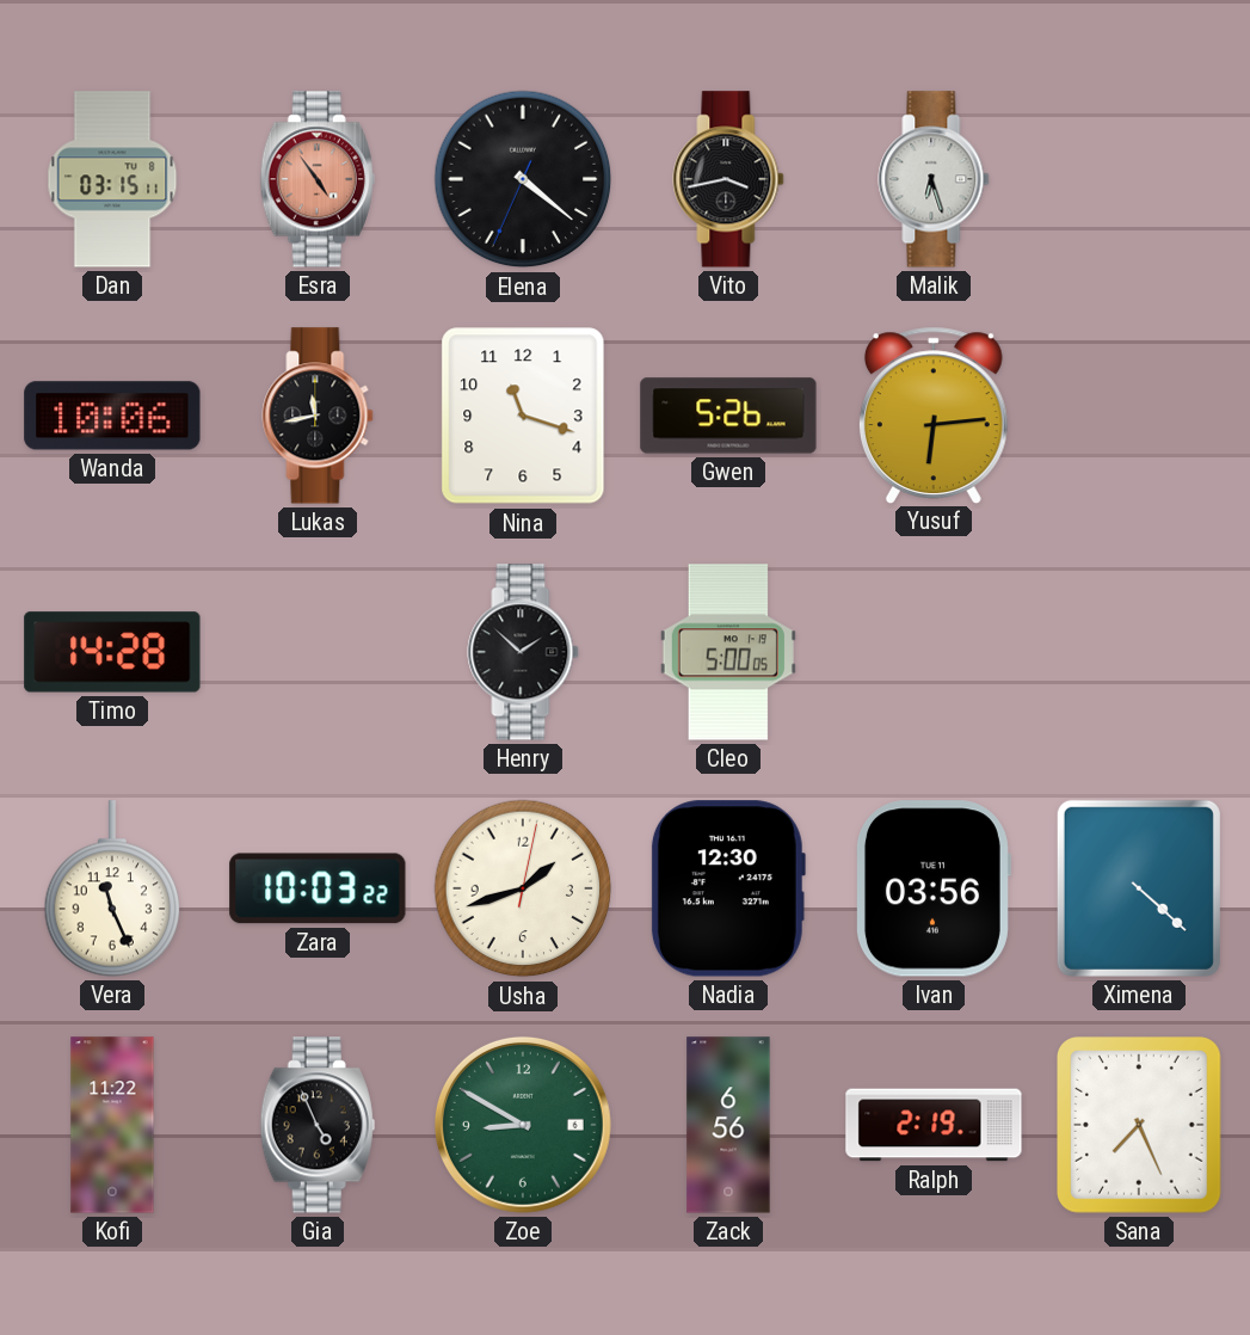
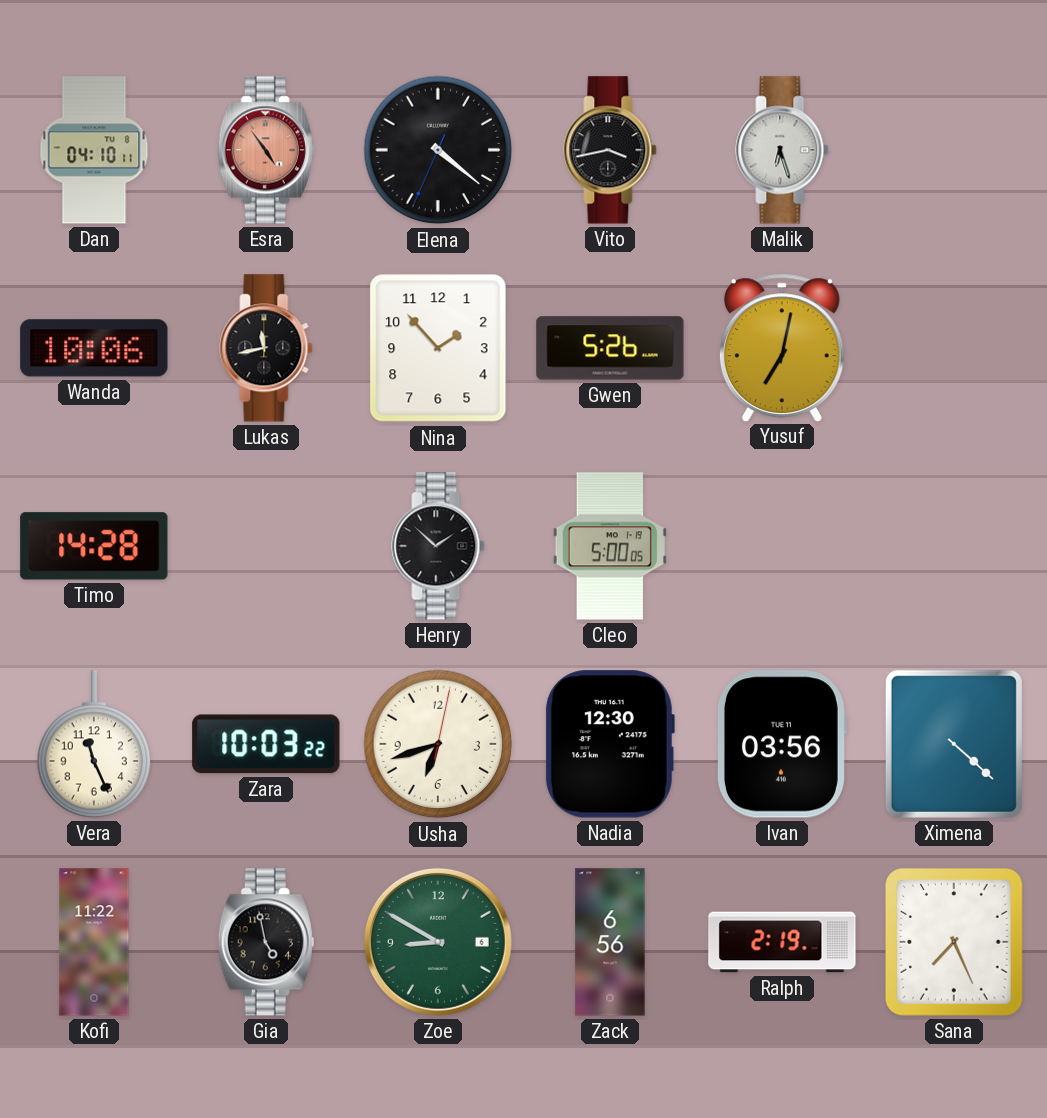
Dan: 03:15 -> 04:10
Nina: 11:18 -> 1:53
Yusuf: 6:14 -> 7:02
Usha: 1:42 -> 6:42
Gia: 4:56 -> 4:58
